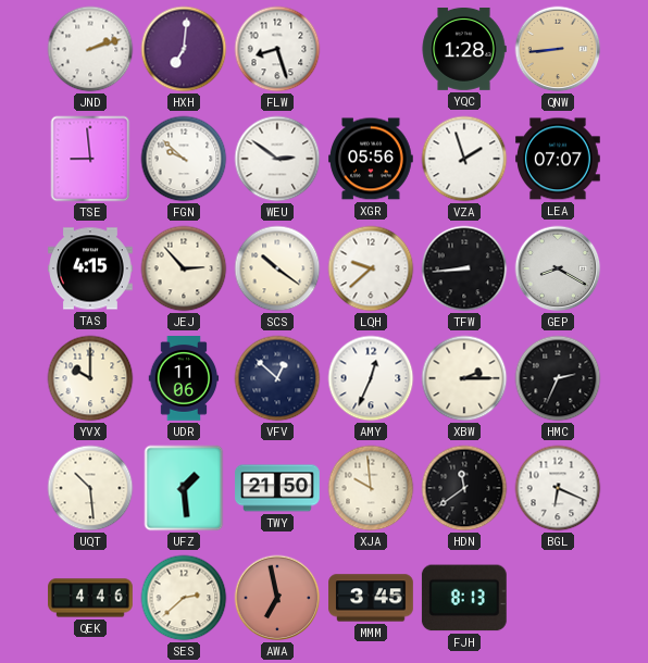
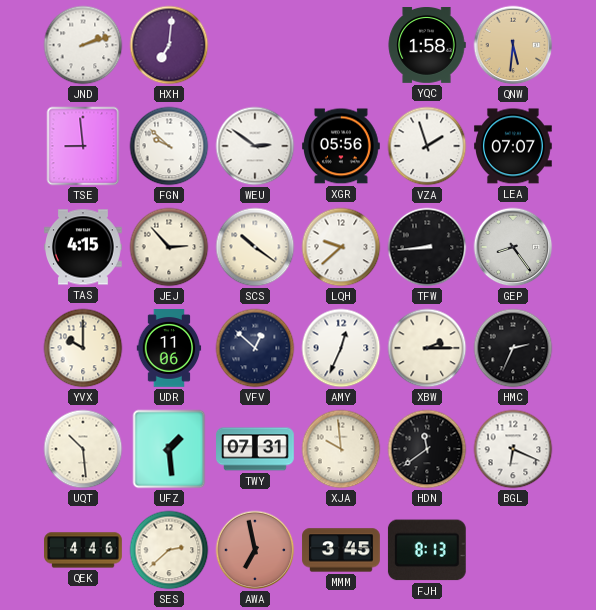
FLW: 8:27 -> none
YQC: 1:28 -> 1:58
QNW: 8:44 -> 5:31
GEP: 8:20 -> 8:24
TWY: 21:50 -> 07:31
